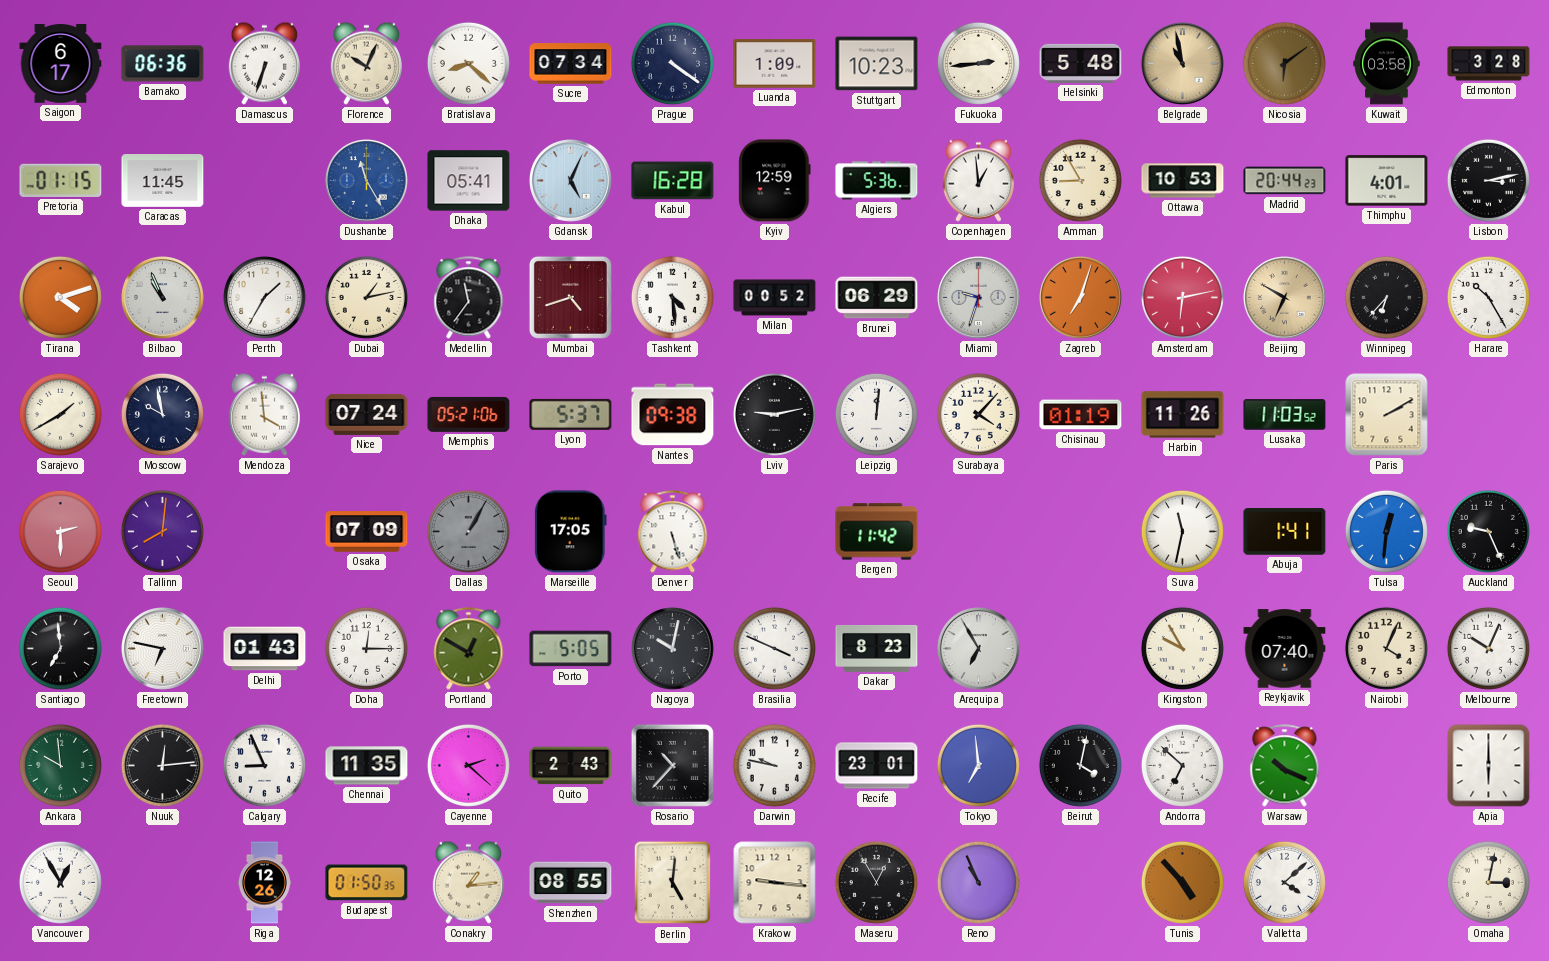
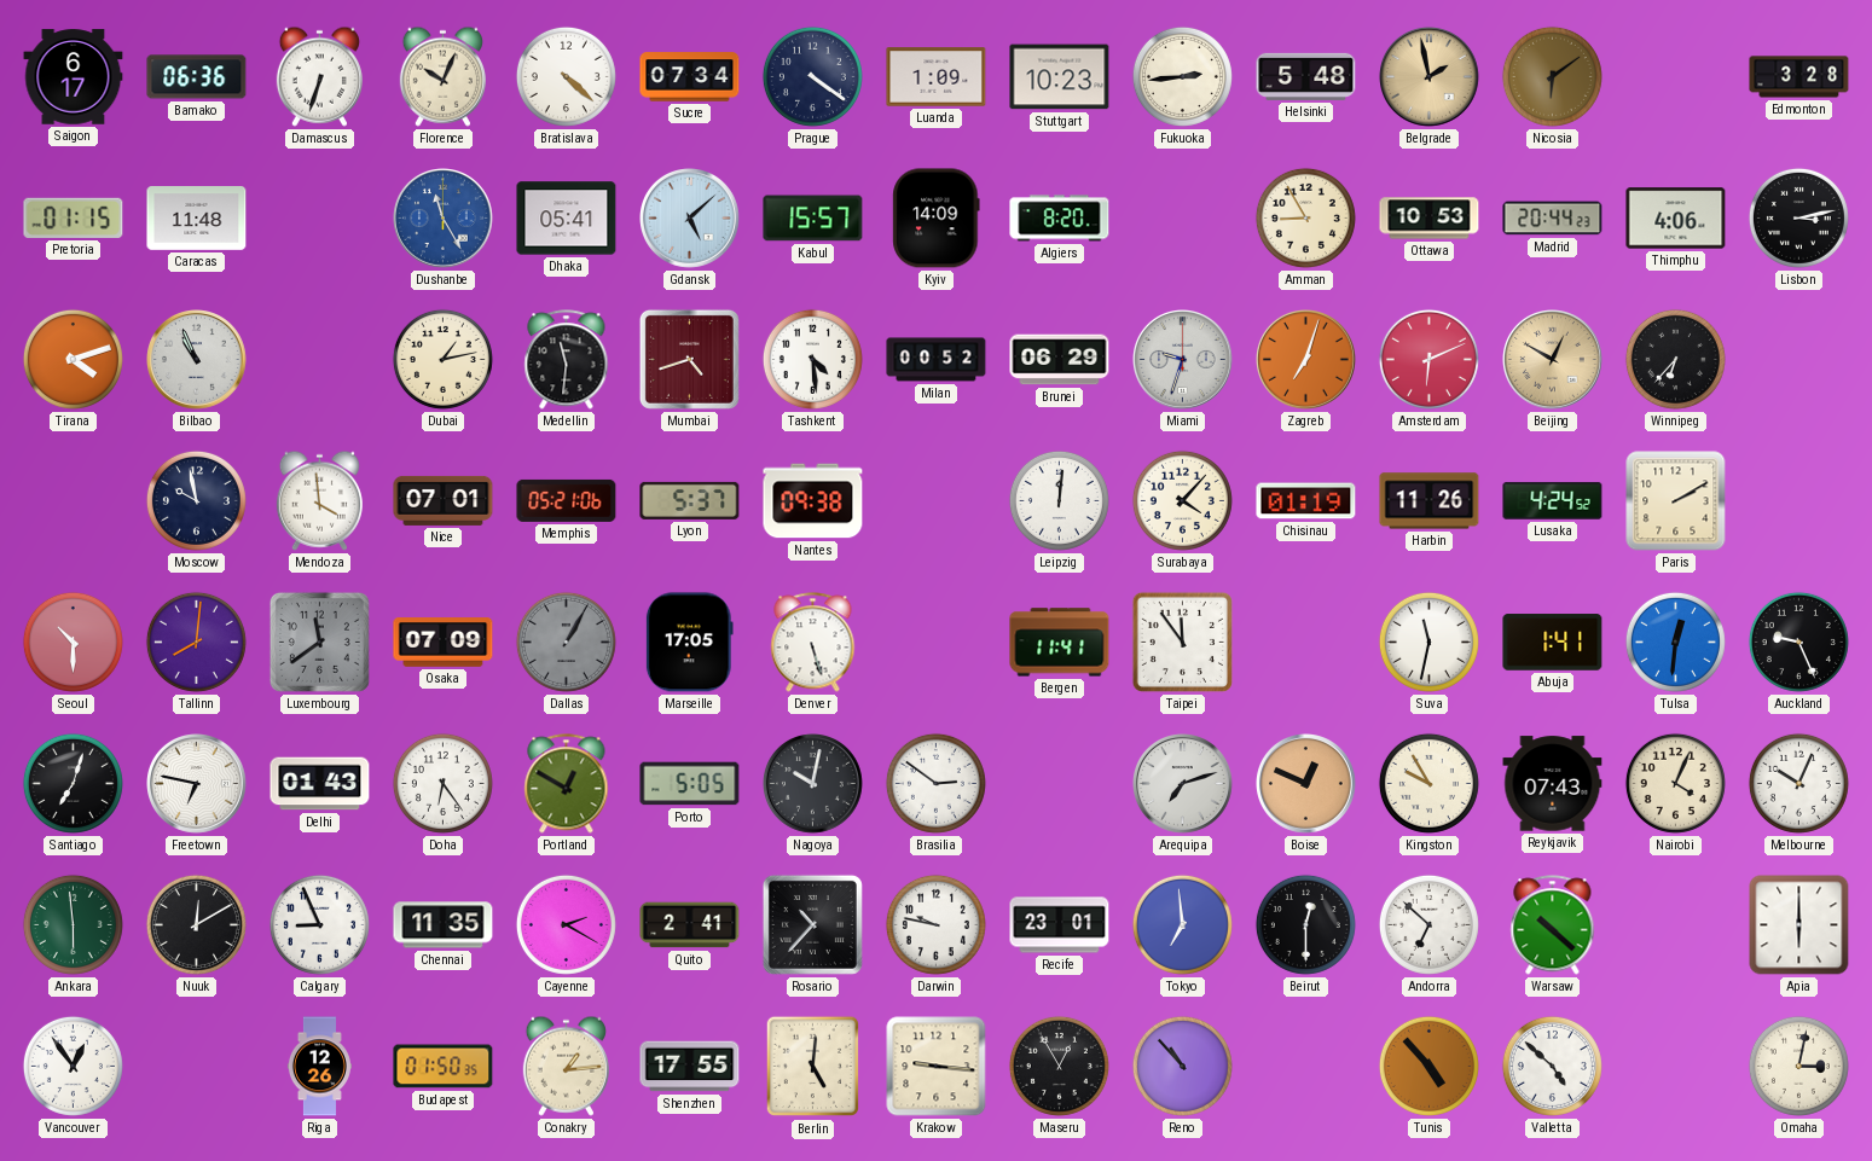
Bratislava: 8:22 -> 4:22
Belgrade: 10:58 -> 1:58
Kuwait: 03:58 -> none
Caracas: 11:45 -> 11:48
Gdansk: 5:04 -> 5:08
Kabul: 16:28 -> 15:57
Kyiv: 12:59 -> 14:09
Algiers: 5:36 -> 8:20
Copenhagen: 12:59 -> none
Thimphu: 4:01 -> 4:06
Perth: 1:35 -> none
Medellin: 11:36 -> 11:31
Amsterdam: 6:13 -> 6:11
Beijing: 6:50 -> 12:50
Harare: 10:25 -> none
Sarajevo: 1:40 -> none
Nice: 07:24 -> 07:01
Lviv: 9:13 -> none
Lusaka: 11:03 -> 4:24
Seoul: 2:30 -> 10:30
Luxembourg: none -> 11:39
Bergen: 11:42 -> 11:41
Taipei: none -> 11:54
Santiago: 6:59 -> 7:03
Doha: 12:15 -> 6:24
Brasilia: 3:49 -> 2:51
Dakar: 8:23 -> none
Arequipa: 6:55 -> 7:12
Boise: none -> 12:49
Reykjavik: 07:40 -> 07:43
Ankara: 9:59 -> 5:59
Nuuk: 12:14 -> 12:10
Cayenne: 2:22 -> 2:20
Quito: 2:43 -> 2:41
Beirut: 4:02 -> 12:30
Warsaw: 10:19 -> 10:22
Vancouver: 12:55 -> 12:54
Shenzhen: 08:55 -> 17:55
Reno: 10:56 -> 10:53
Valletta: 4:08 -> 4:52
